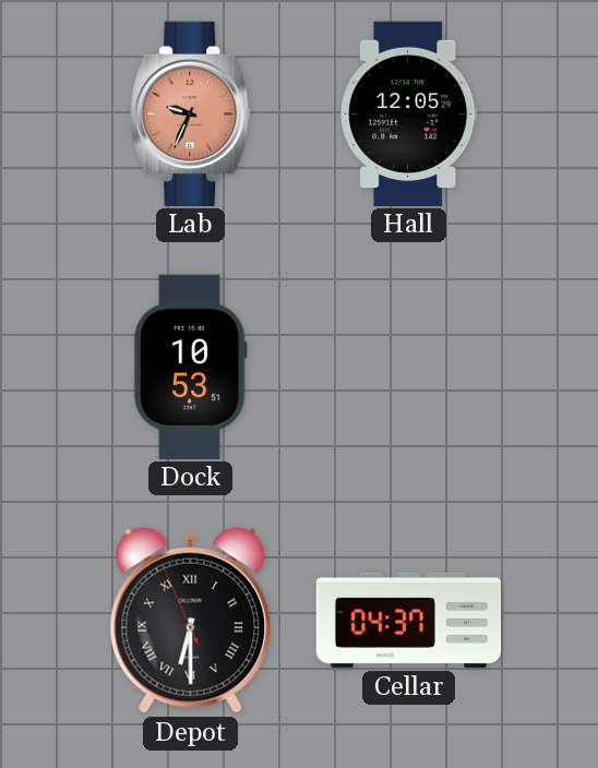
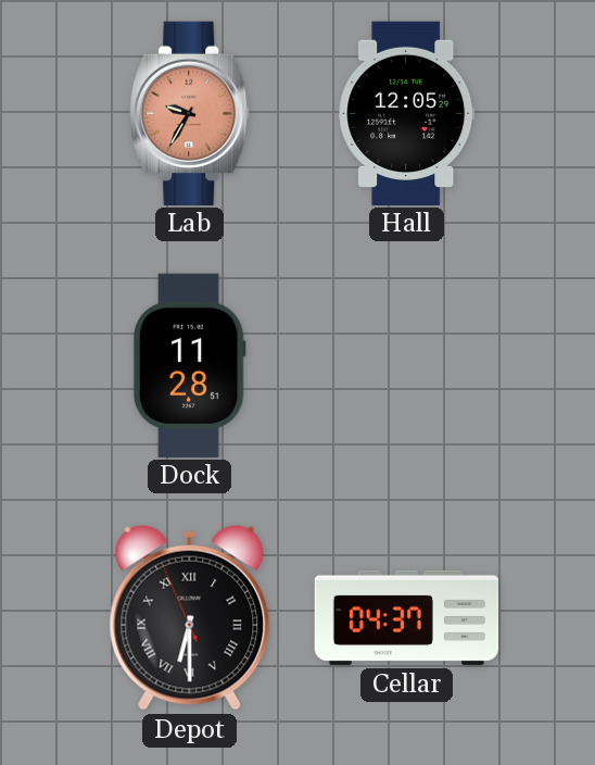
Lab: 9:34 -> 9:35
Dock: 10:53 -> 11:28
